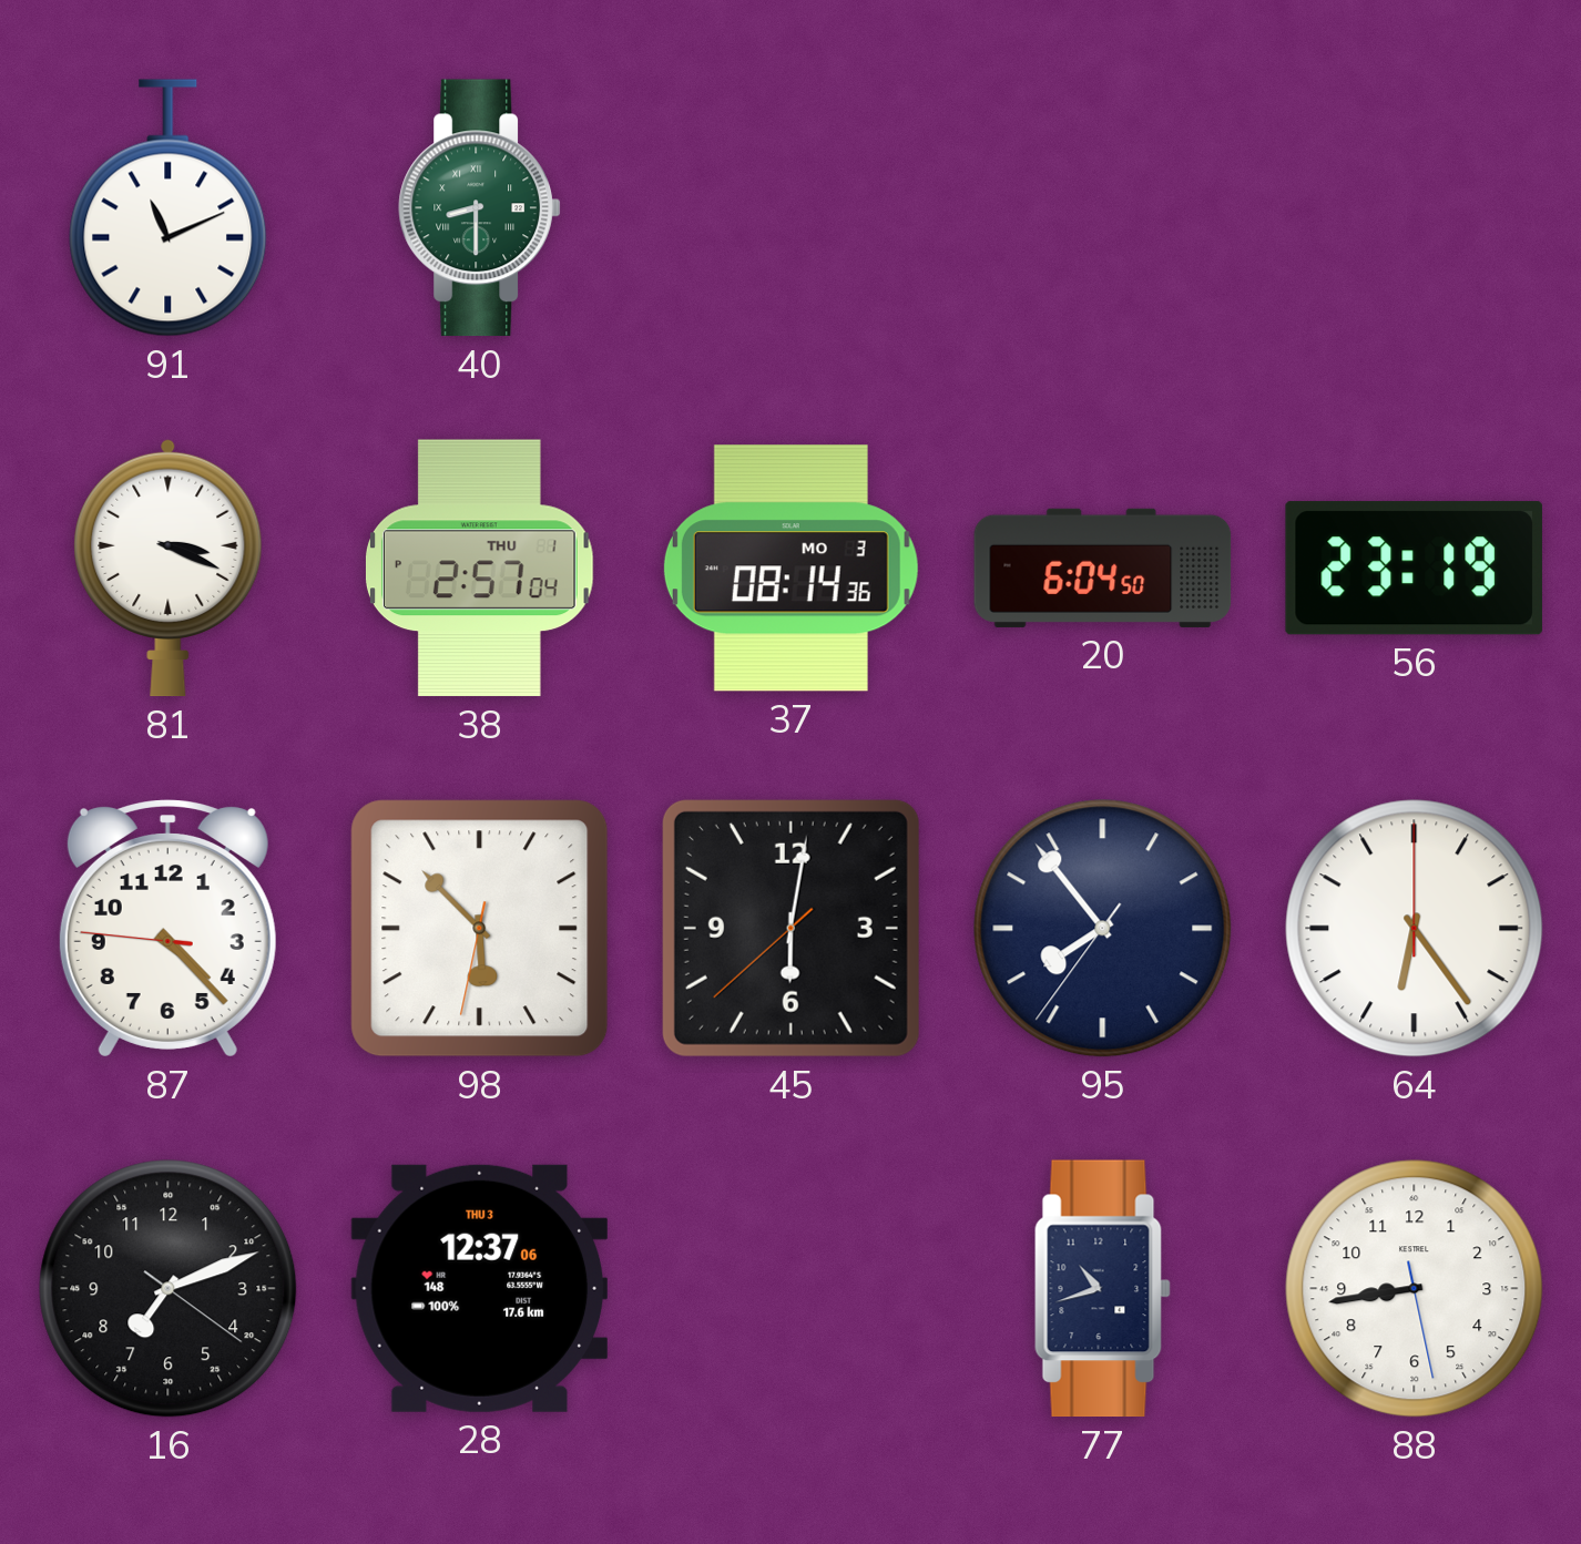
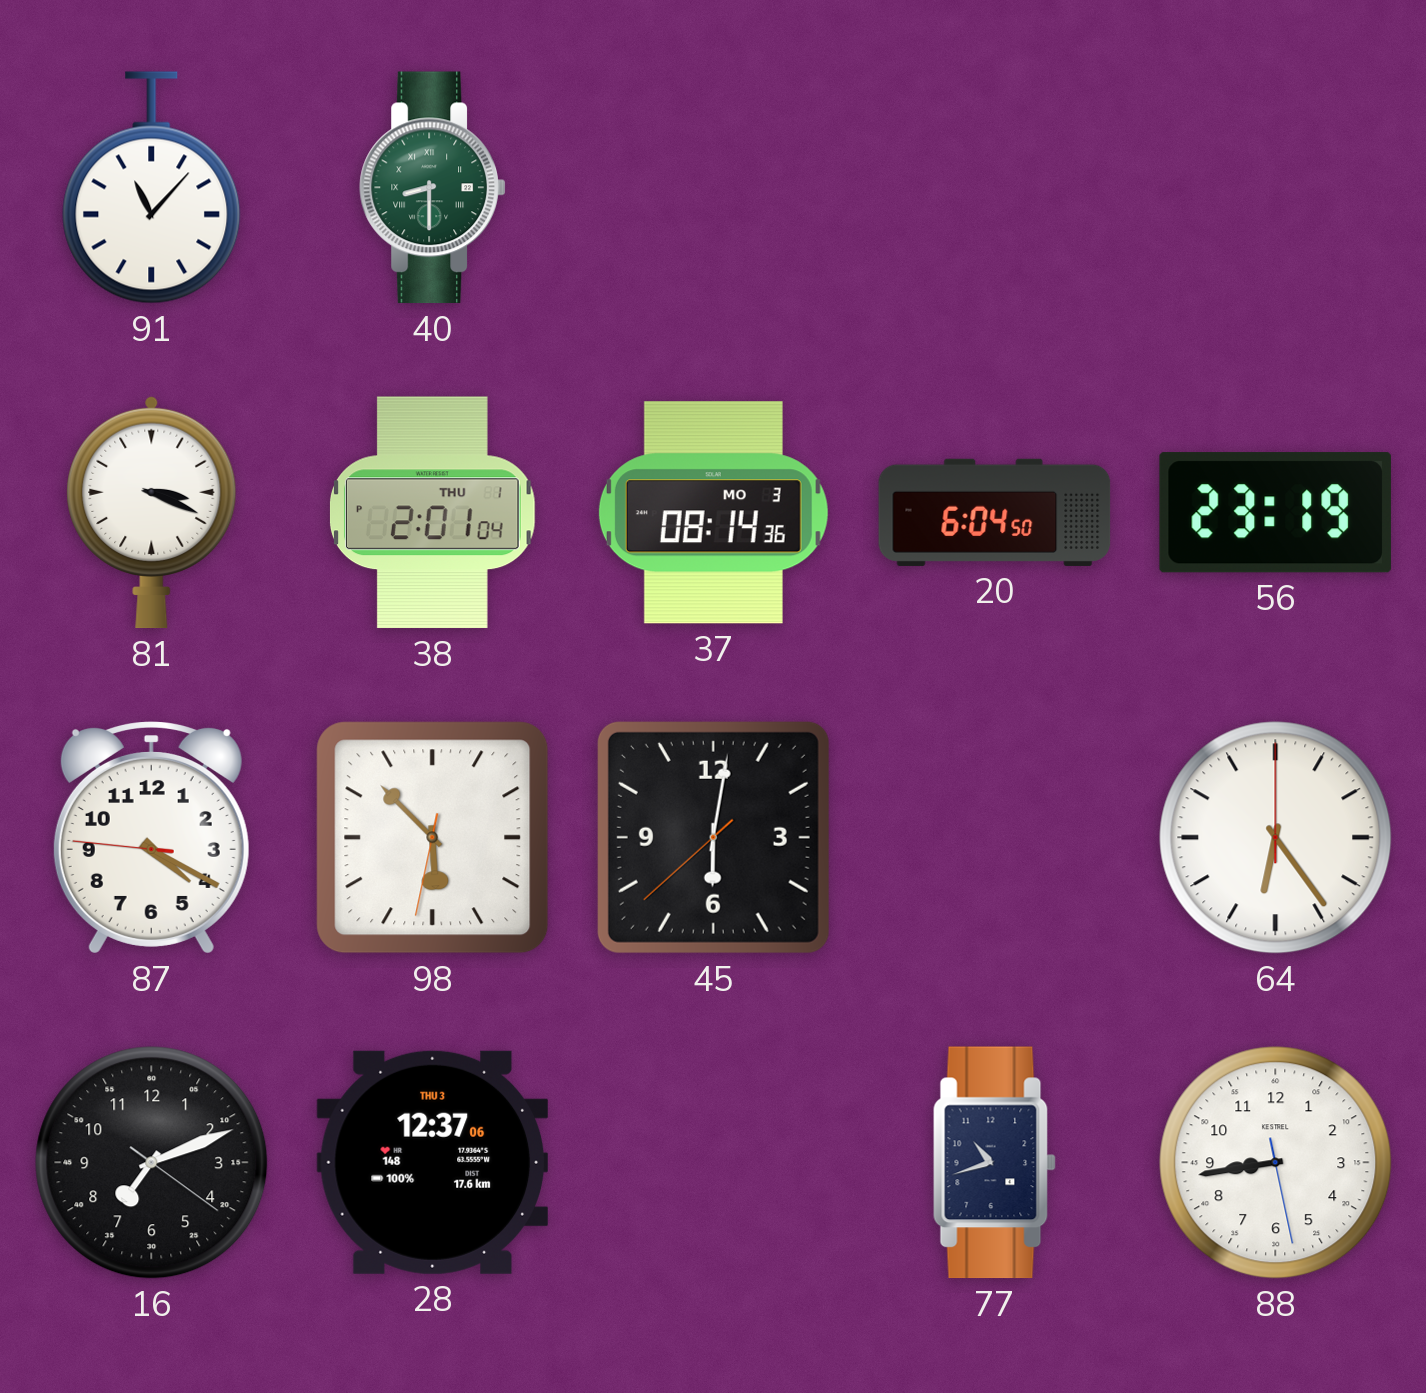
91: 11:11 -> 11:07
38: 2:57 -> 2:01
87: 4:22 -> 4:19
95: 7:53 -> none
